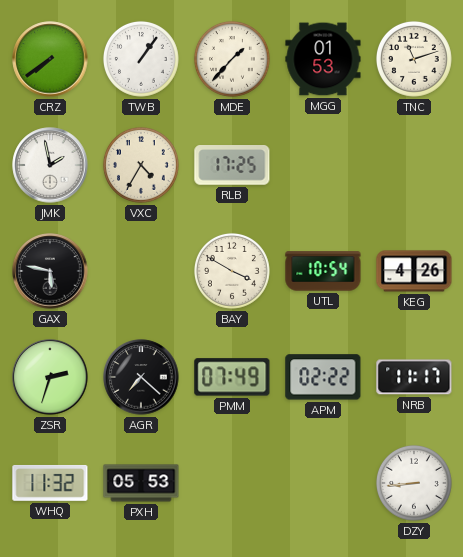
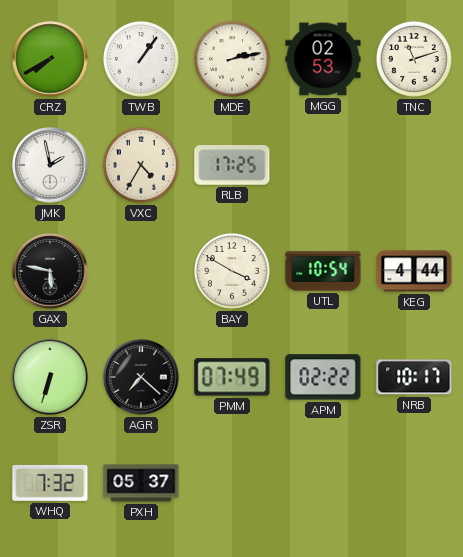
CRZ: 7:39 -> 7:40
MDE: 1:37 -> 2:13
MGG: 01:53 -> 02:53
KEG: 4:26 -> 4:44
ZSR: 2:33 -> 6:33
NRB: 11:17 -> 10:17
WHQ: 11:32 -> 7:32
PXH: 05:53 -> 05:37
DZY: 8:44 -> none
